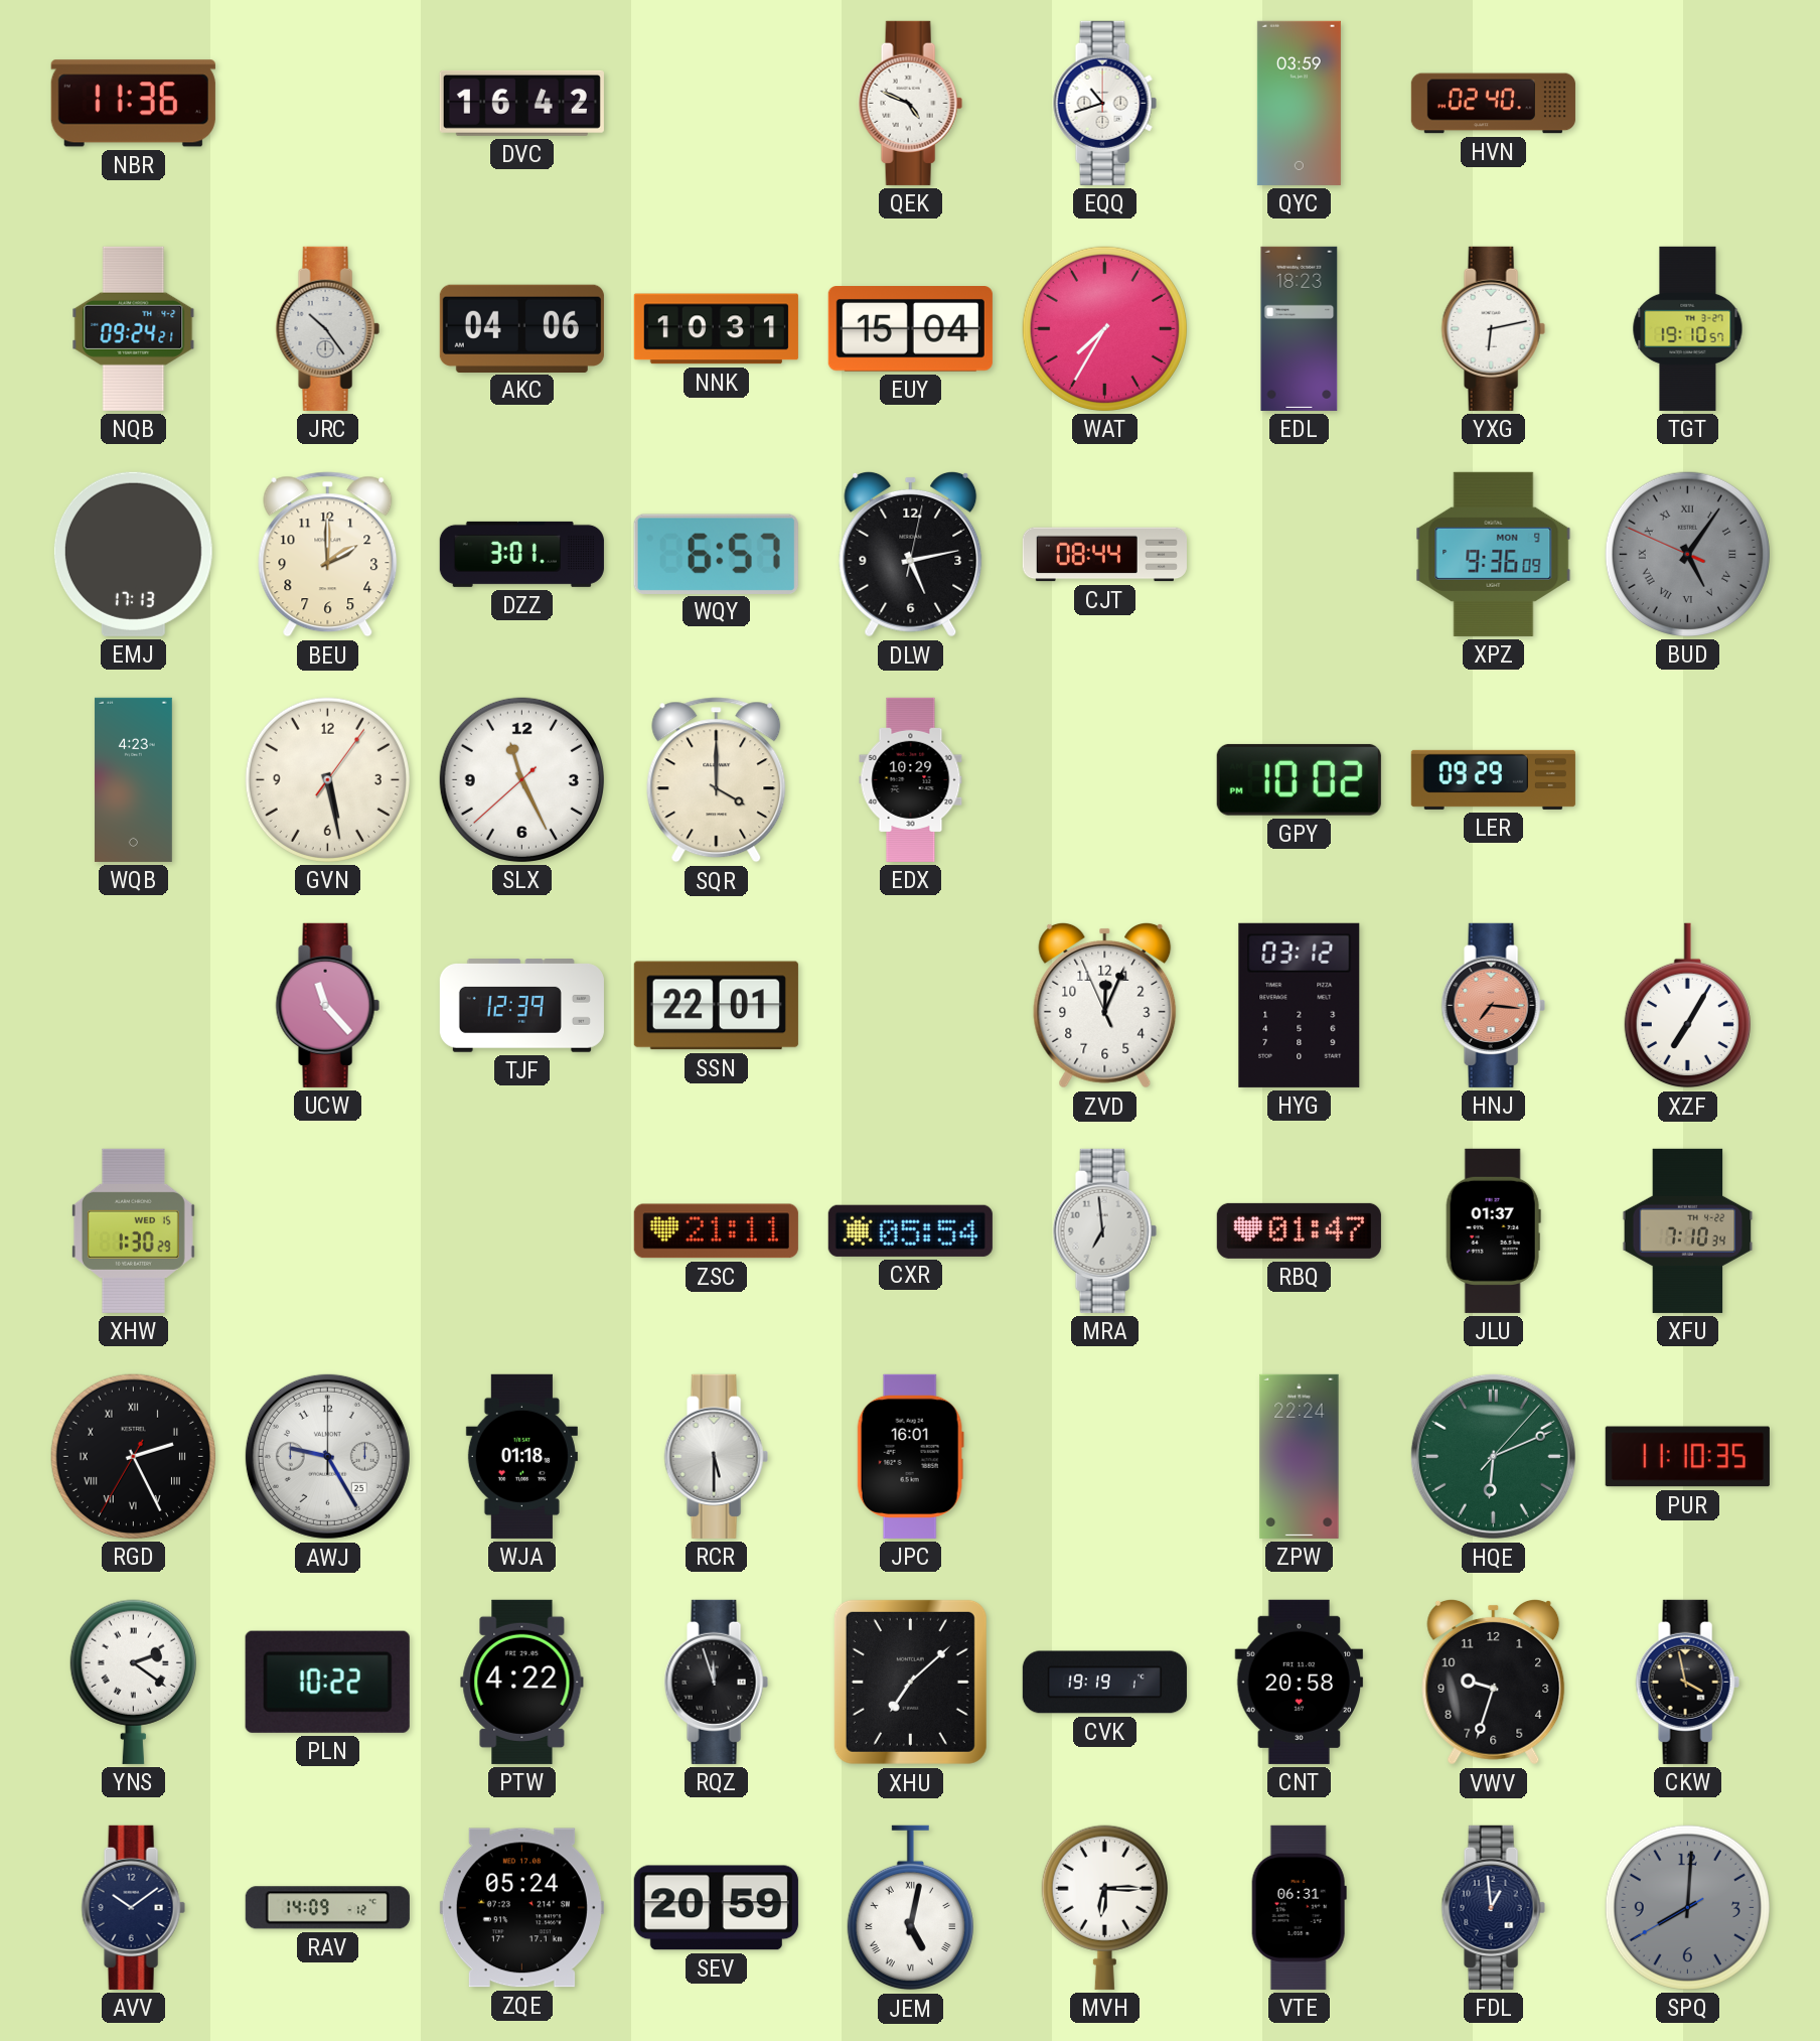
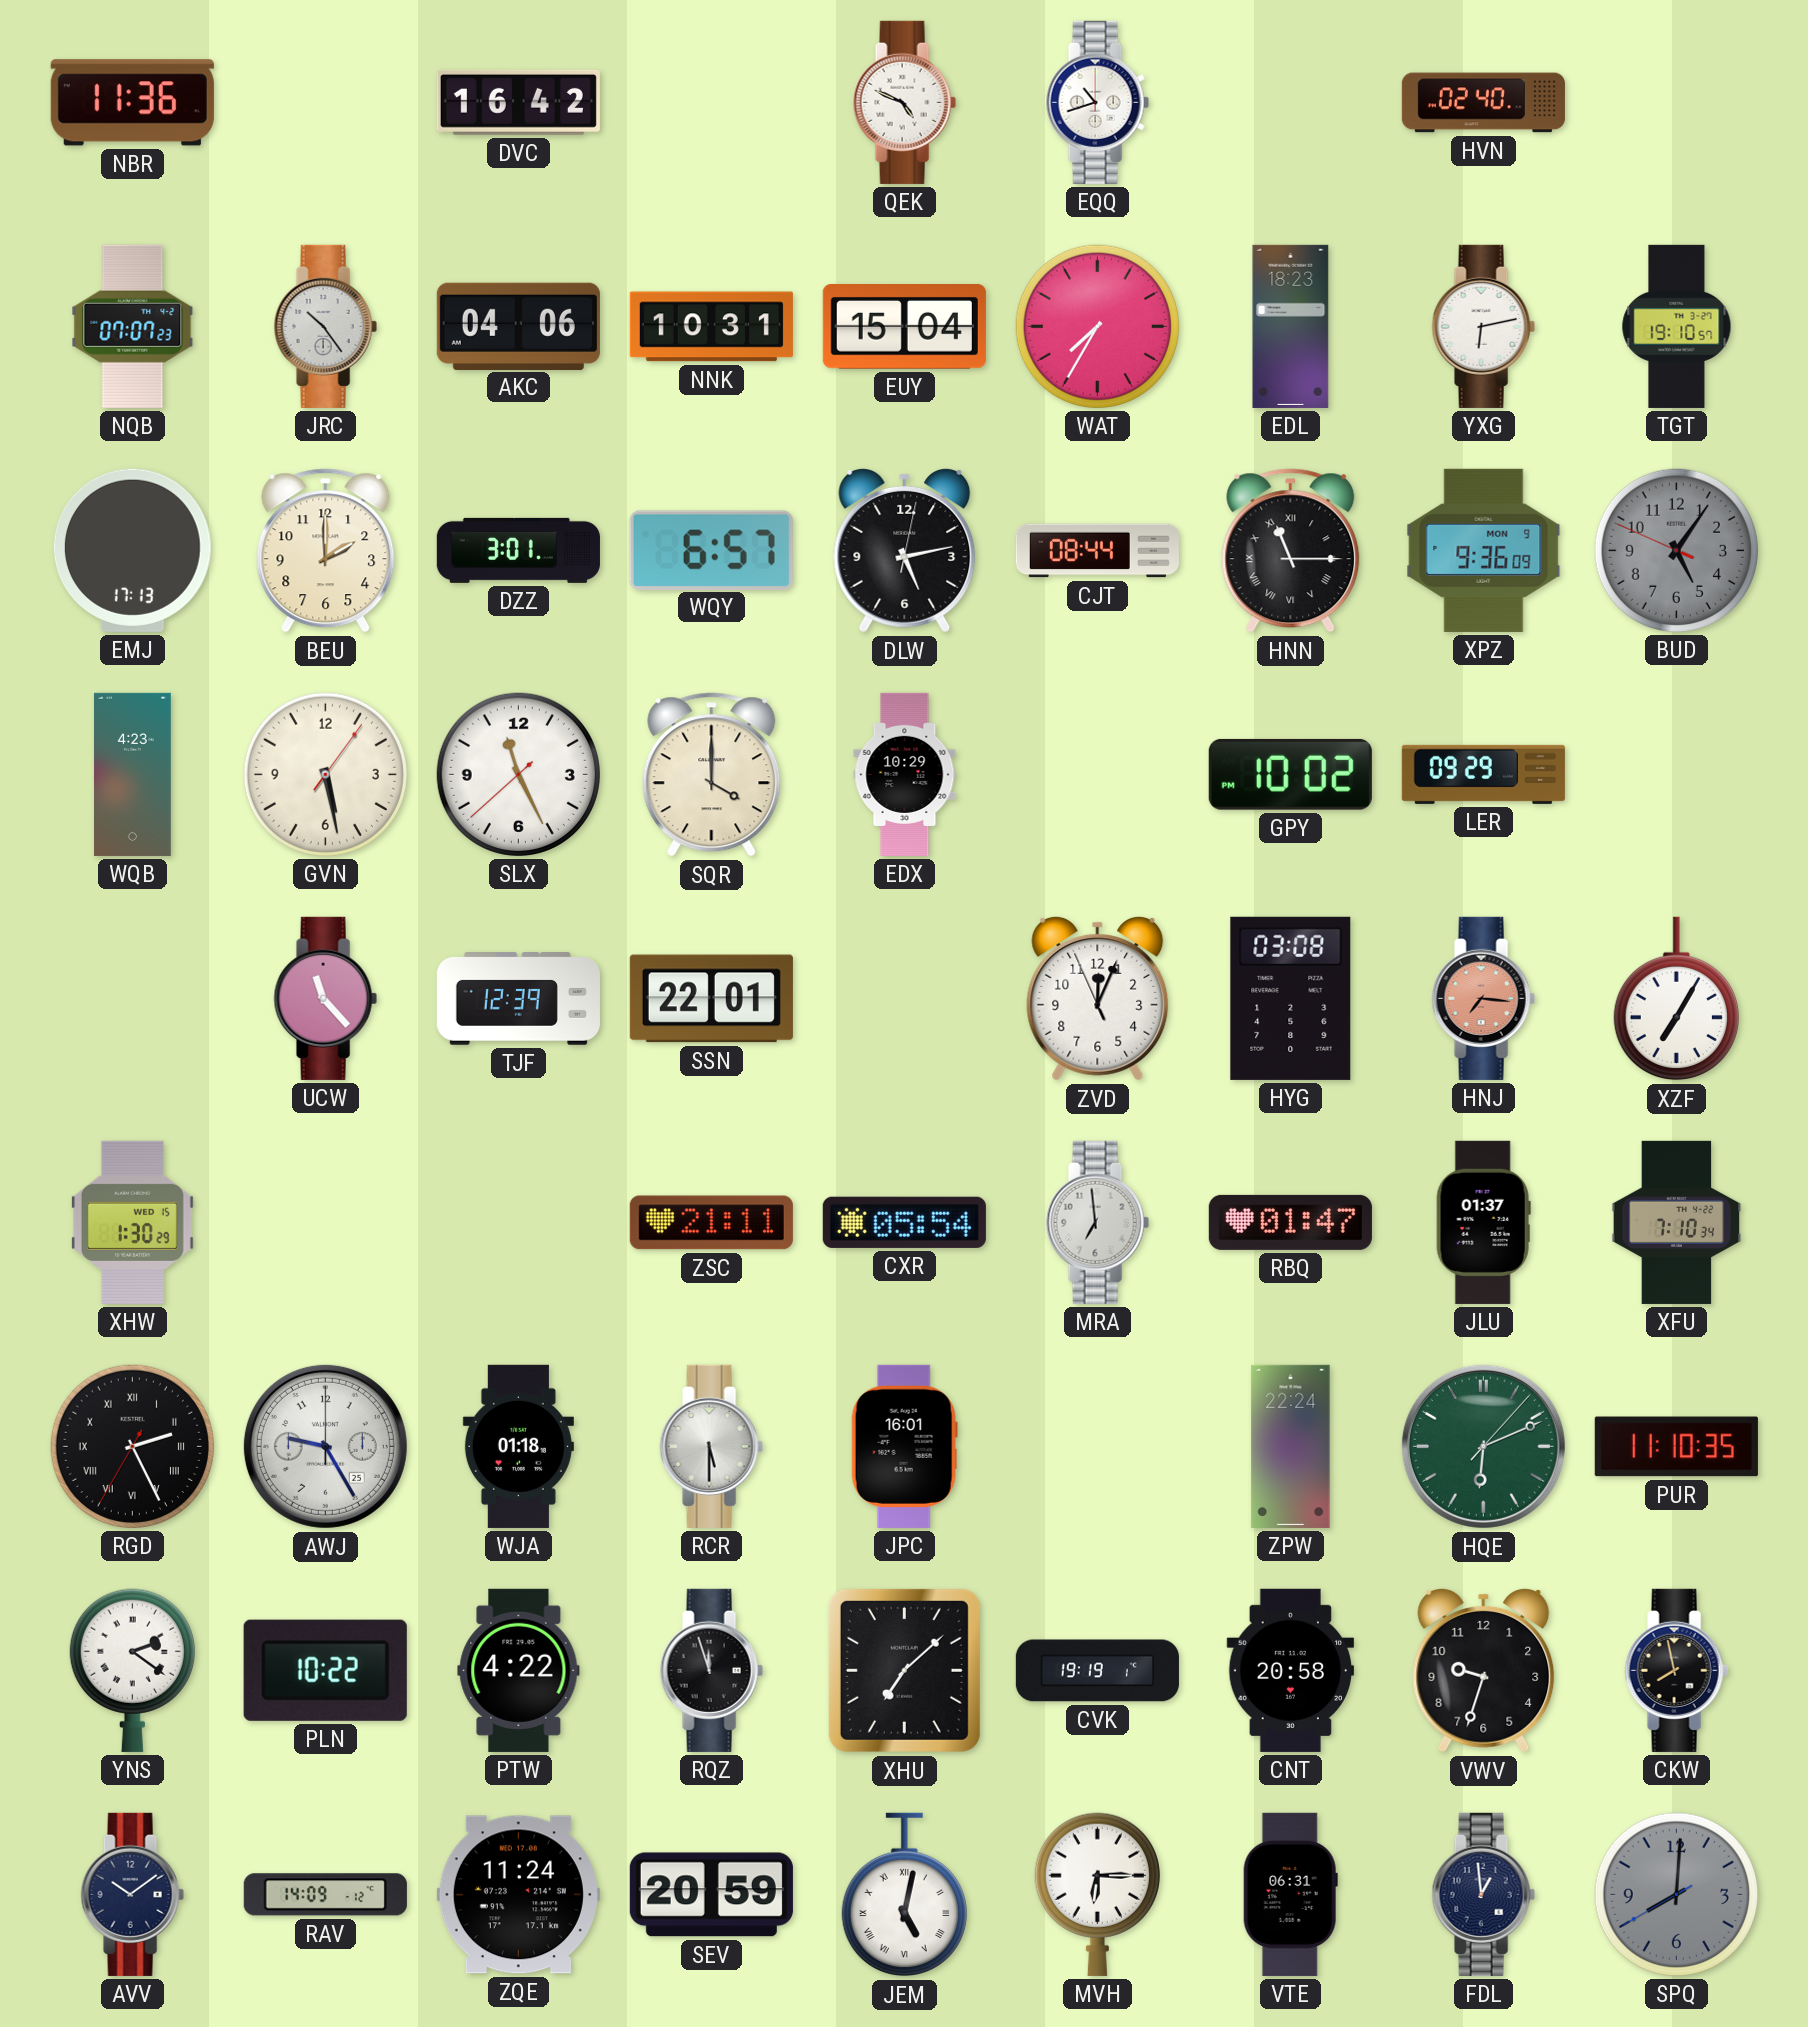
QYC: 03:59 -> none
NQB: 09:24 -> 07:07
HNN: none -> 11:15
BUD numerals: Roman -> Arabic
HYG: 03:12 -> 03:08
CKW: 3:58 -> 7:58
ZQE: 05:24 -> 11:24
